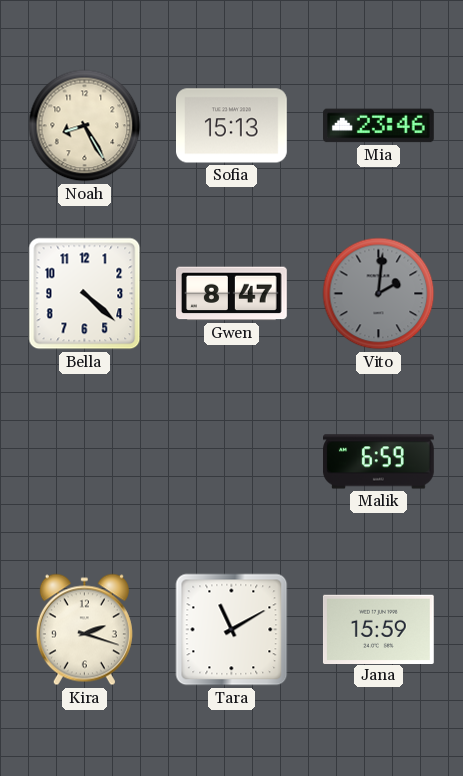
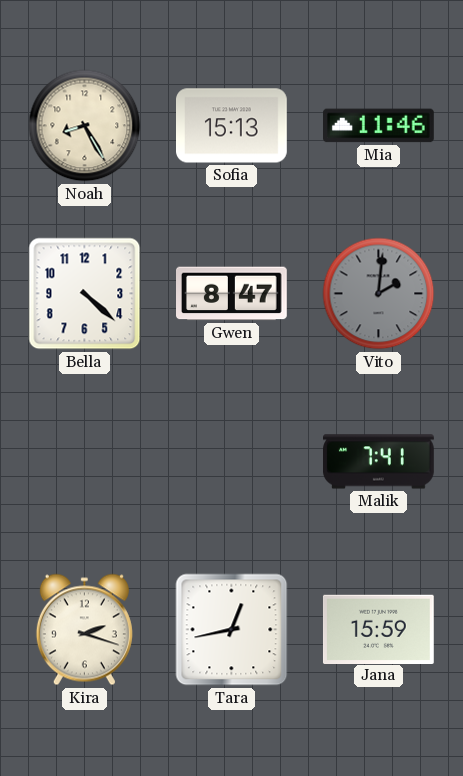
Mia: 23:46 -> 11:46
Malik: 6:59 -> 7:41
Tara: 11:10 -> 12:43
